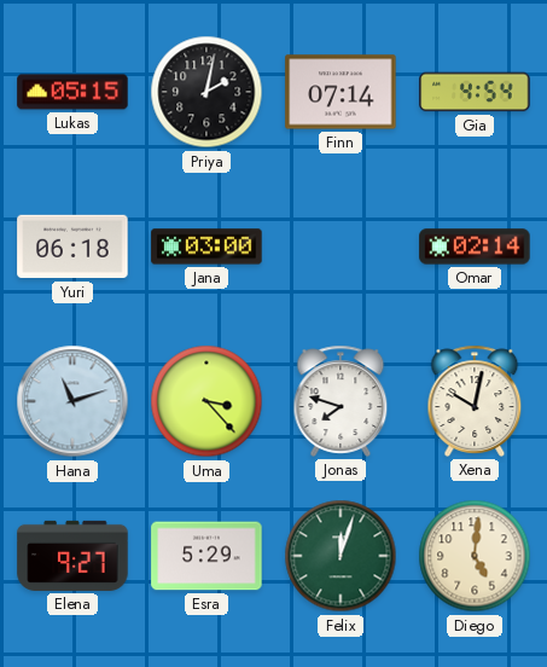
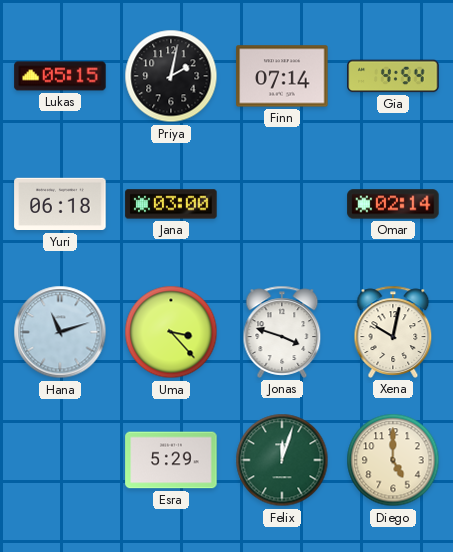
Jonas: 7:48 -> 3:48
Elena: 9:27 -> none
Diego: 5:01 -> 5:00
